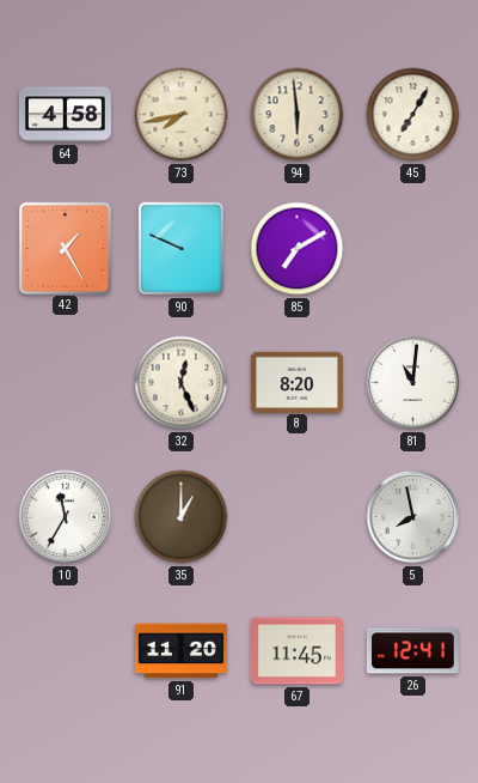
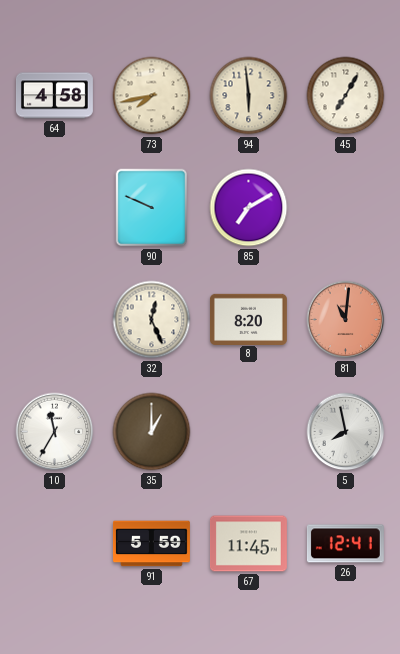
42: 1:25 -> none
81 dial: white -> salmon
91: 11:20 -> 5:59
